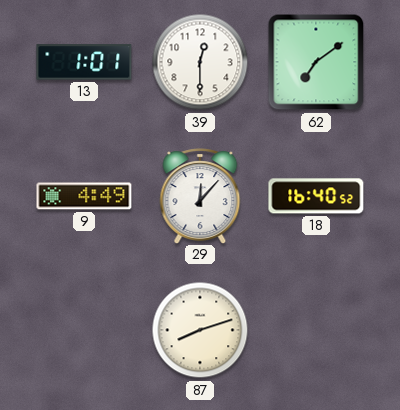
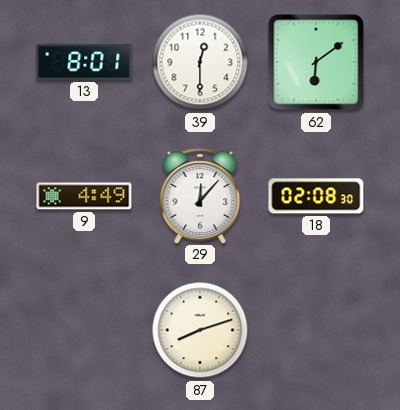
13: 1:01 -> 8:01
62: 7:09 -> 6:09
18: 16:40 -> 02:08
